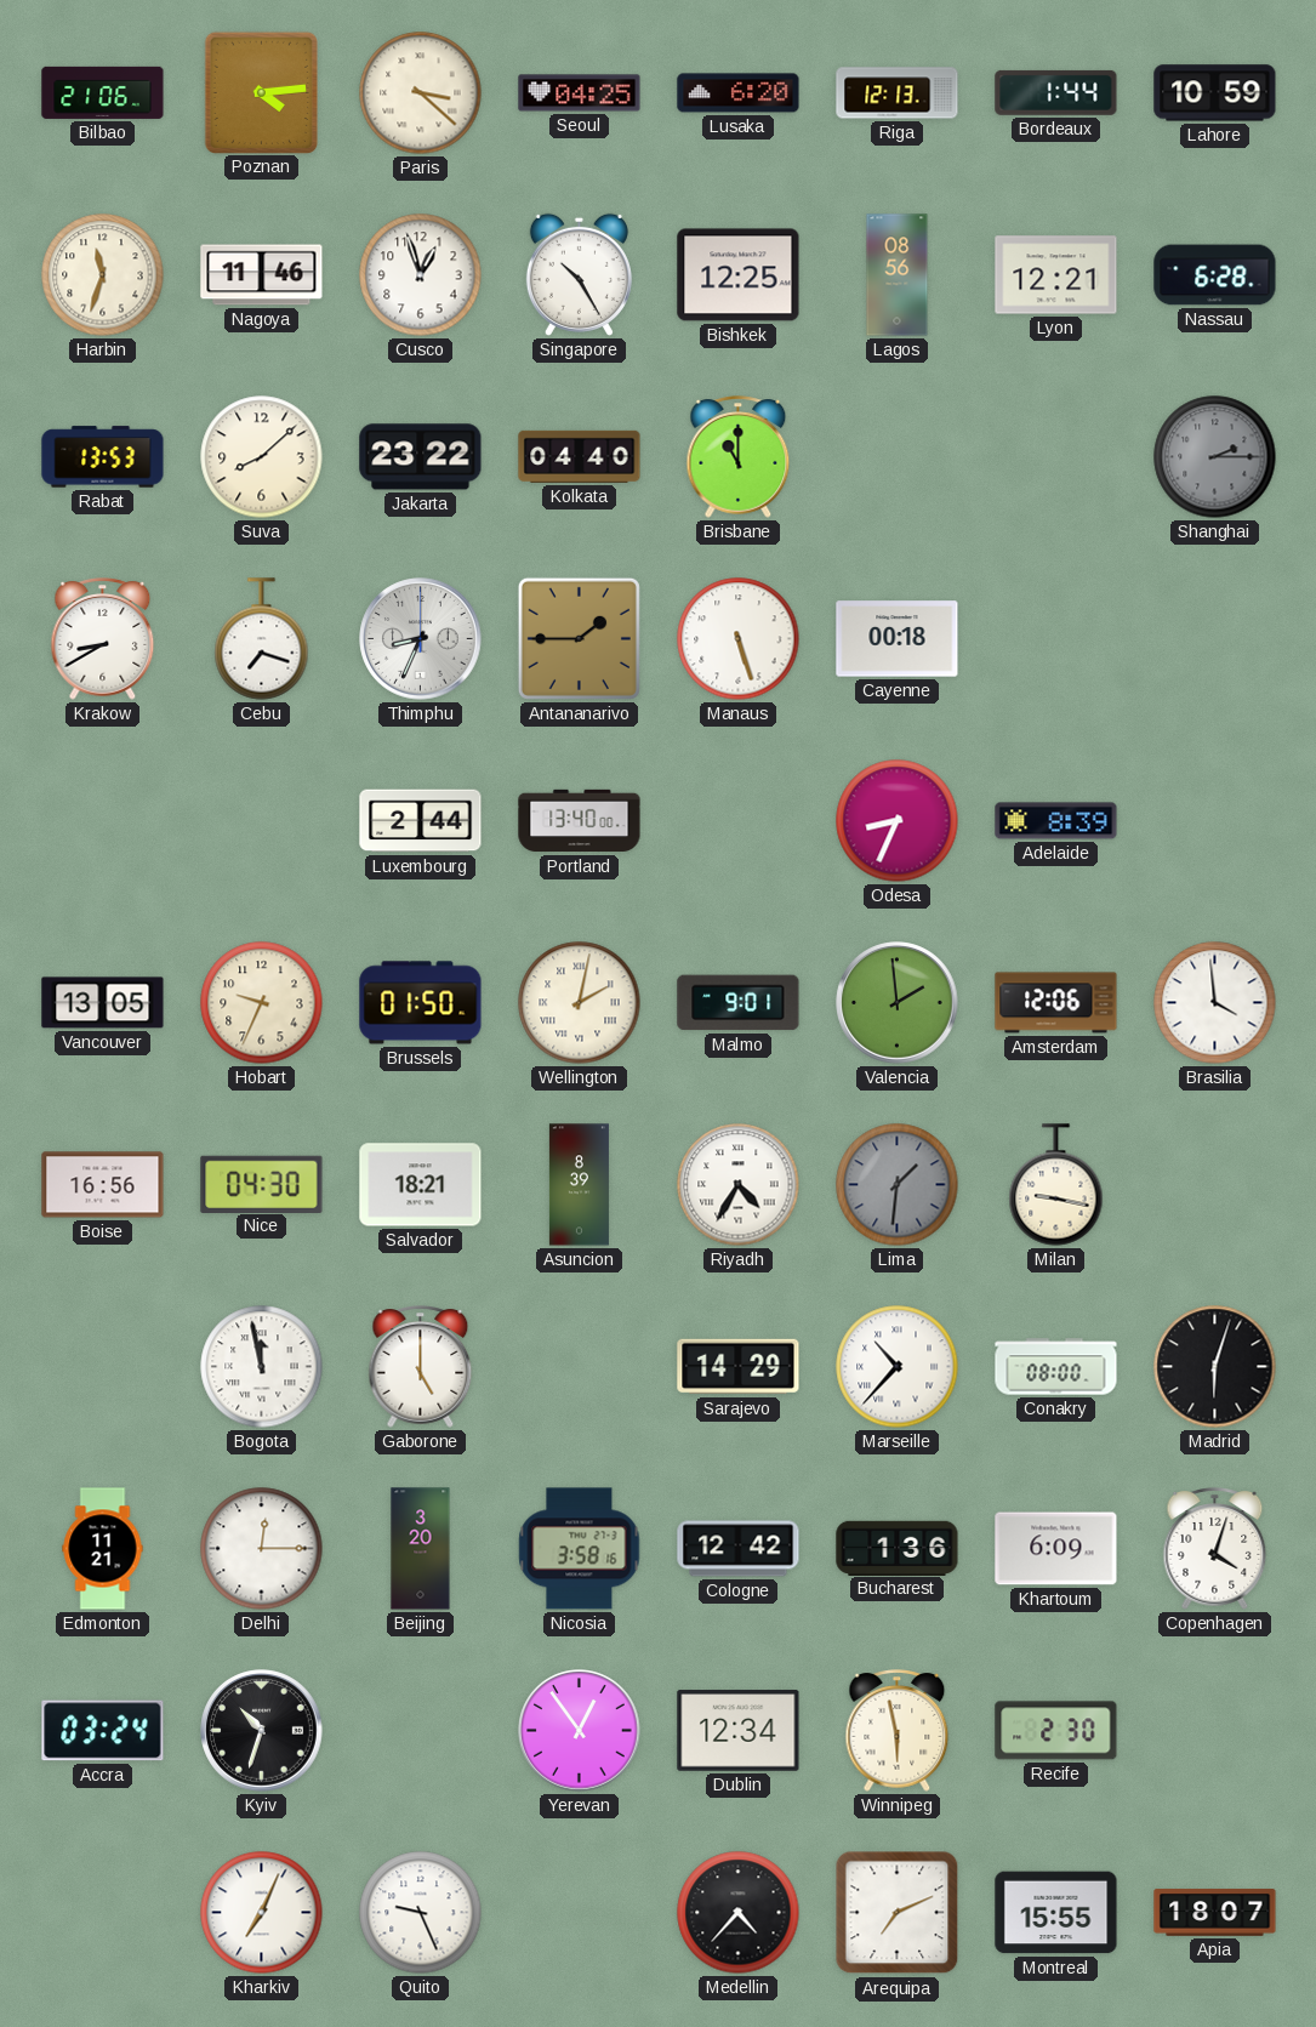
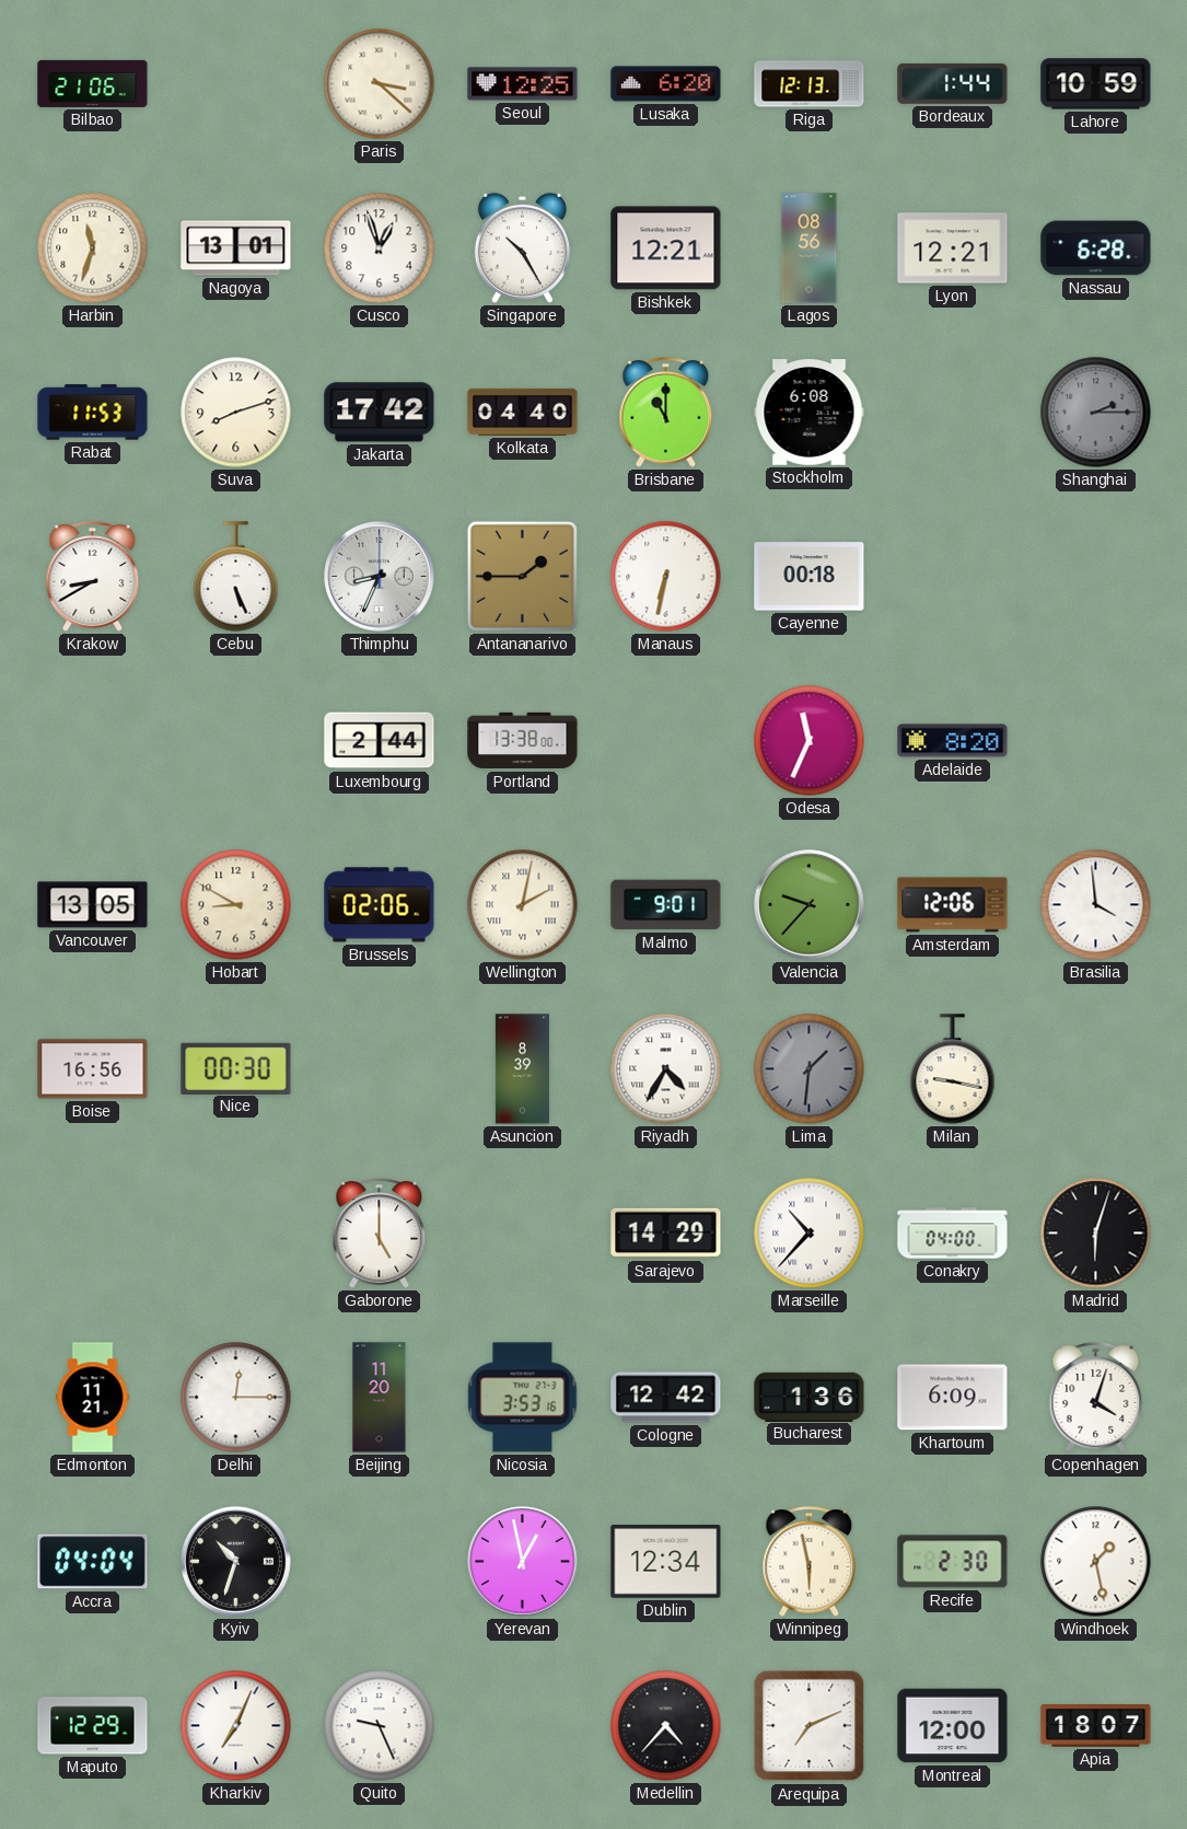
Poznan: 4:14 -> none
Seoul: 04:25 -> 12:25
Nagoya: 11:46 -> 13:01
Bishkek: 12:25 -> 12:21
Rabat: 13:53 -> 11:53
Suva: 8:08 -> 8:12
Jakarta: 23:22 -> 17:42
Stockholm: none -> 6:08
Cebu: 7:18 -> 5:26
Manaus: 5:27 -> 6:32
Portland: 13:40 -> 13:38
Odesa: 8:34 -> 11:34
Adelaide: 8:39 -> 8:20
Hobart: 9:34 -> 8:50
Brussels: 01:50 -> 02:06
Valencia: 1:59 -> 9:37
Nice: 04:30 -> 00:30
Salvador: 18:21 -> none
Bogota: 11:58 -> none
Conakry: 08:00 -> 04:00
Beijing: 3:20 -> 11:20
Nicosia: 3:58 -> 3:53
Accra: 03:24 -> 04:04
Yerevan: 12:54 -> 12:58
Windhoek: none -> 1:28
Maputo: none -> 12:29
Montreal: 15:55 -> 12:00
